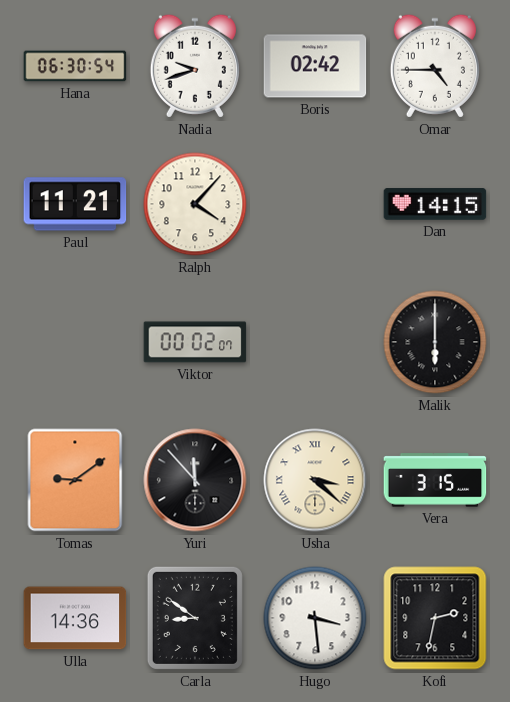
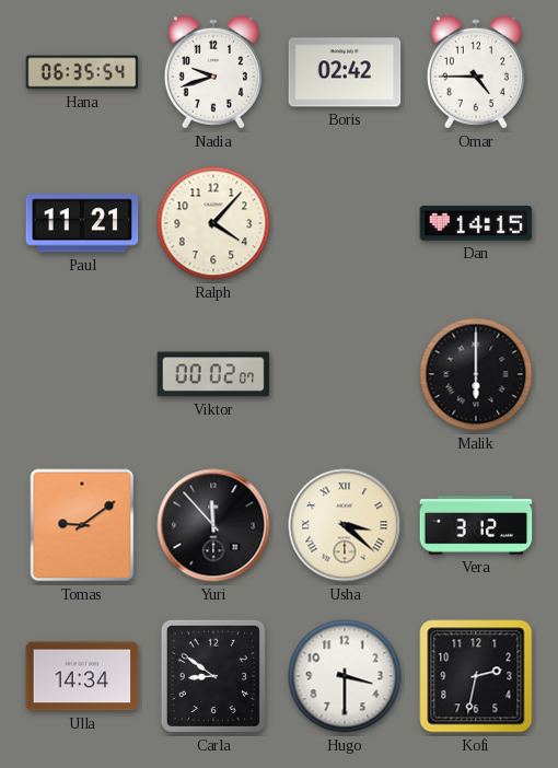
Hana: 06:30 -> 06:35
Vera: 3:15 -> 3:12
Ulla: 14:36 -> 14:34
Hugo: 3:29 -> 3:30
